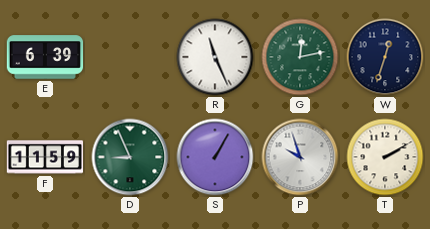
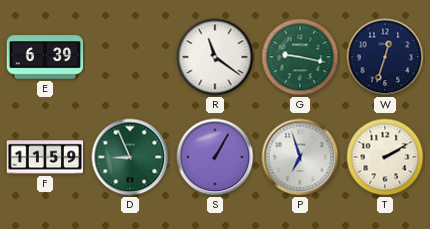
R: 11:26 -> 11:21
G: 12:13 -> 9:17
P: 9:57 -> 6:57
